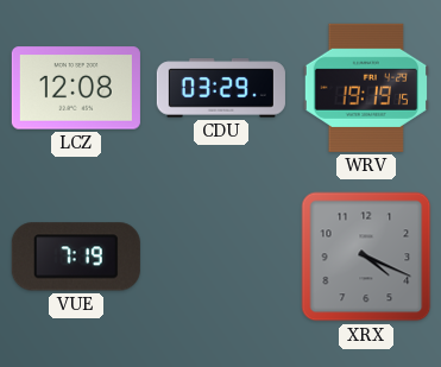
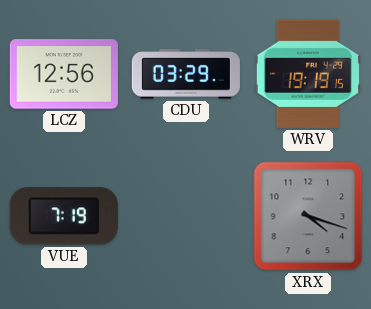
LCZ: 12:08 -> 12:56
XRX: 4:19 -> 4:18
